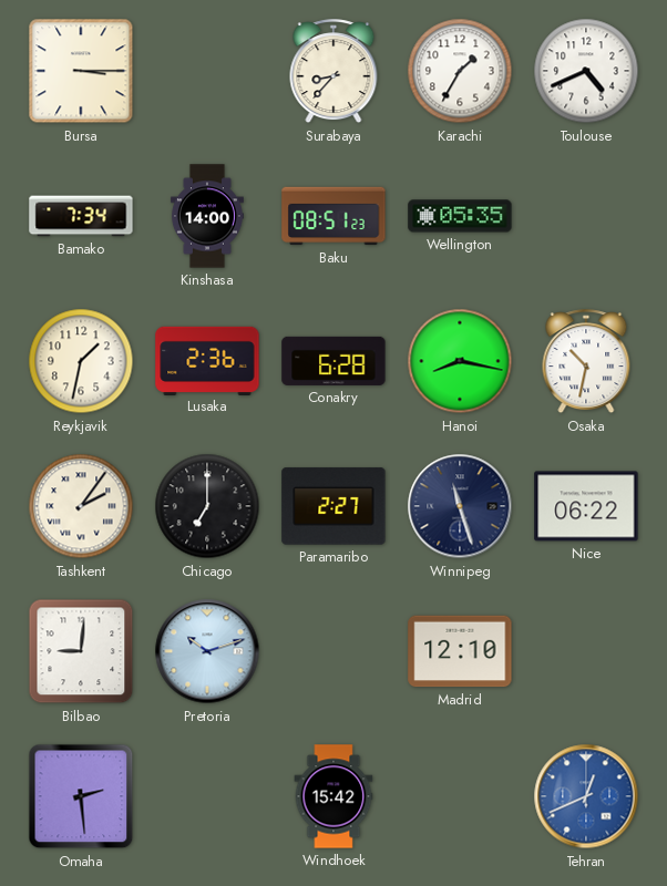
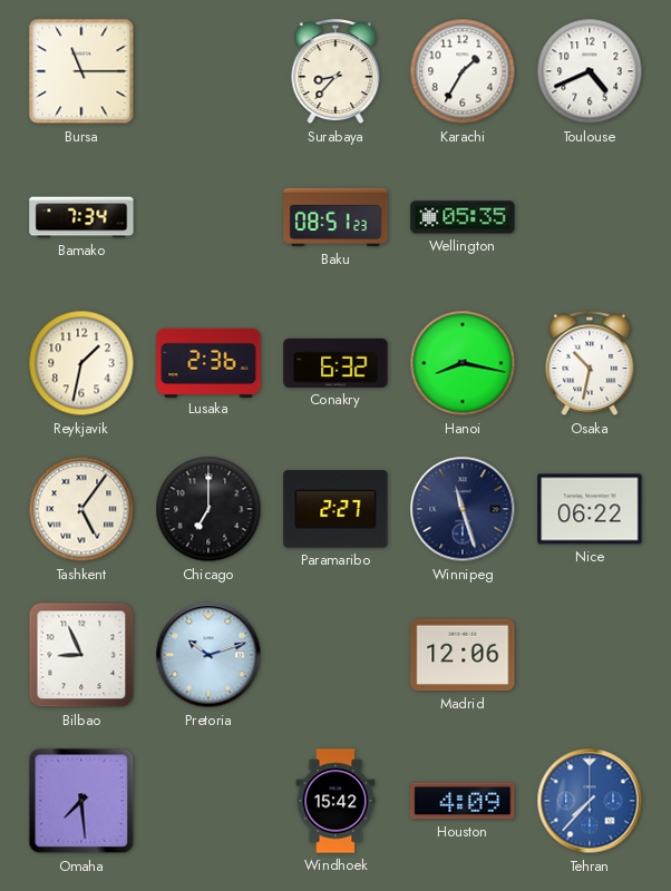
Bursa: 3:15 -> 11:15
Kinshasa: 14:00 -> none
Conakry: 6:28 -> 6:32
Tashkent: 2:06 -> 5:06
Bilbao: 9:01 -> 8:56
Madrid: 12:10 -> 12:06
Omaha: 2:29 -> 7:29
Houston: none -> 4:09
Tehran: 12:41 -> 7:37
